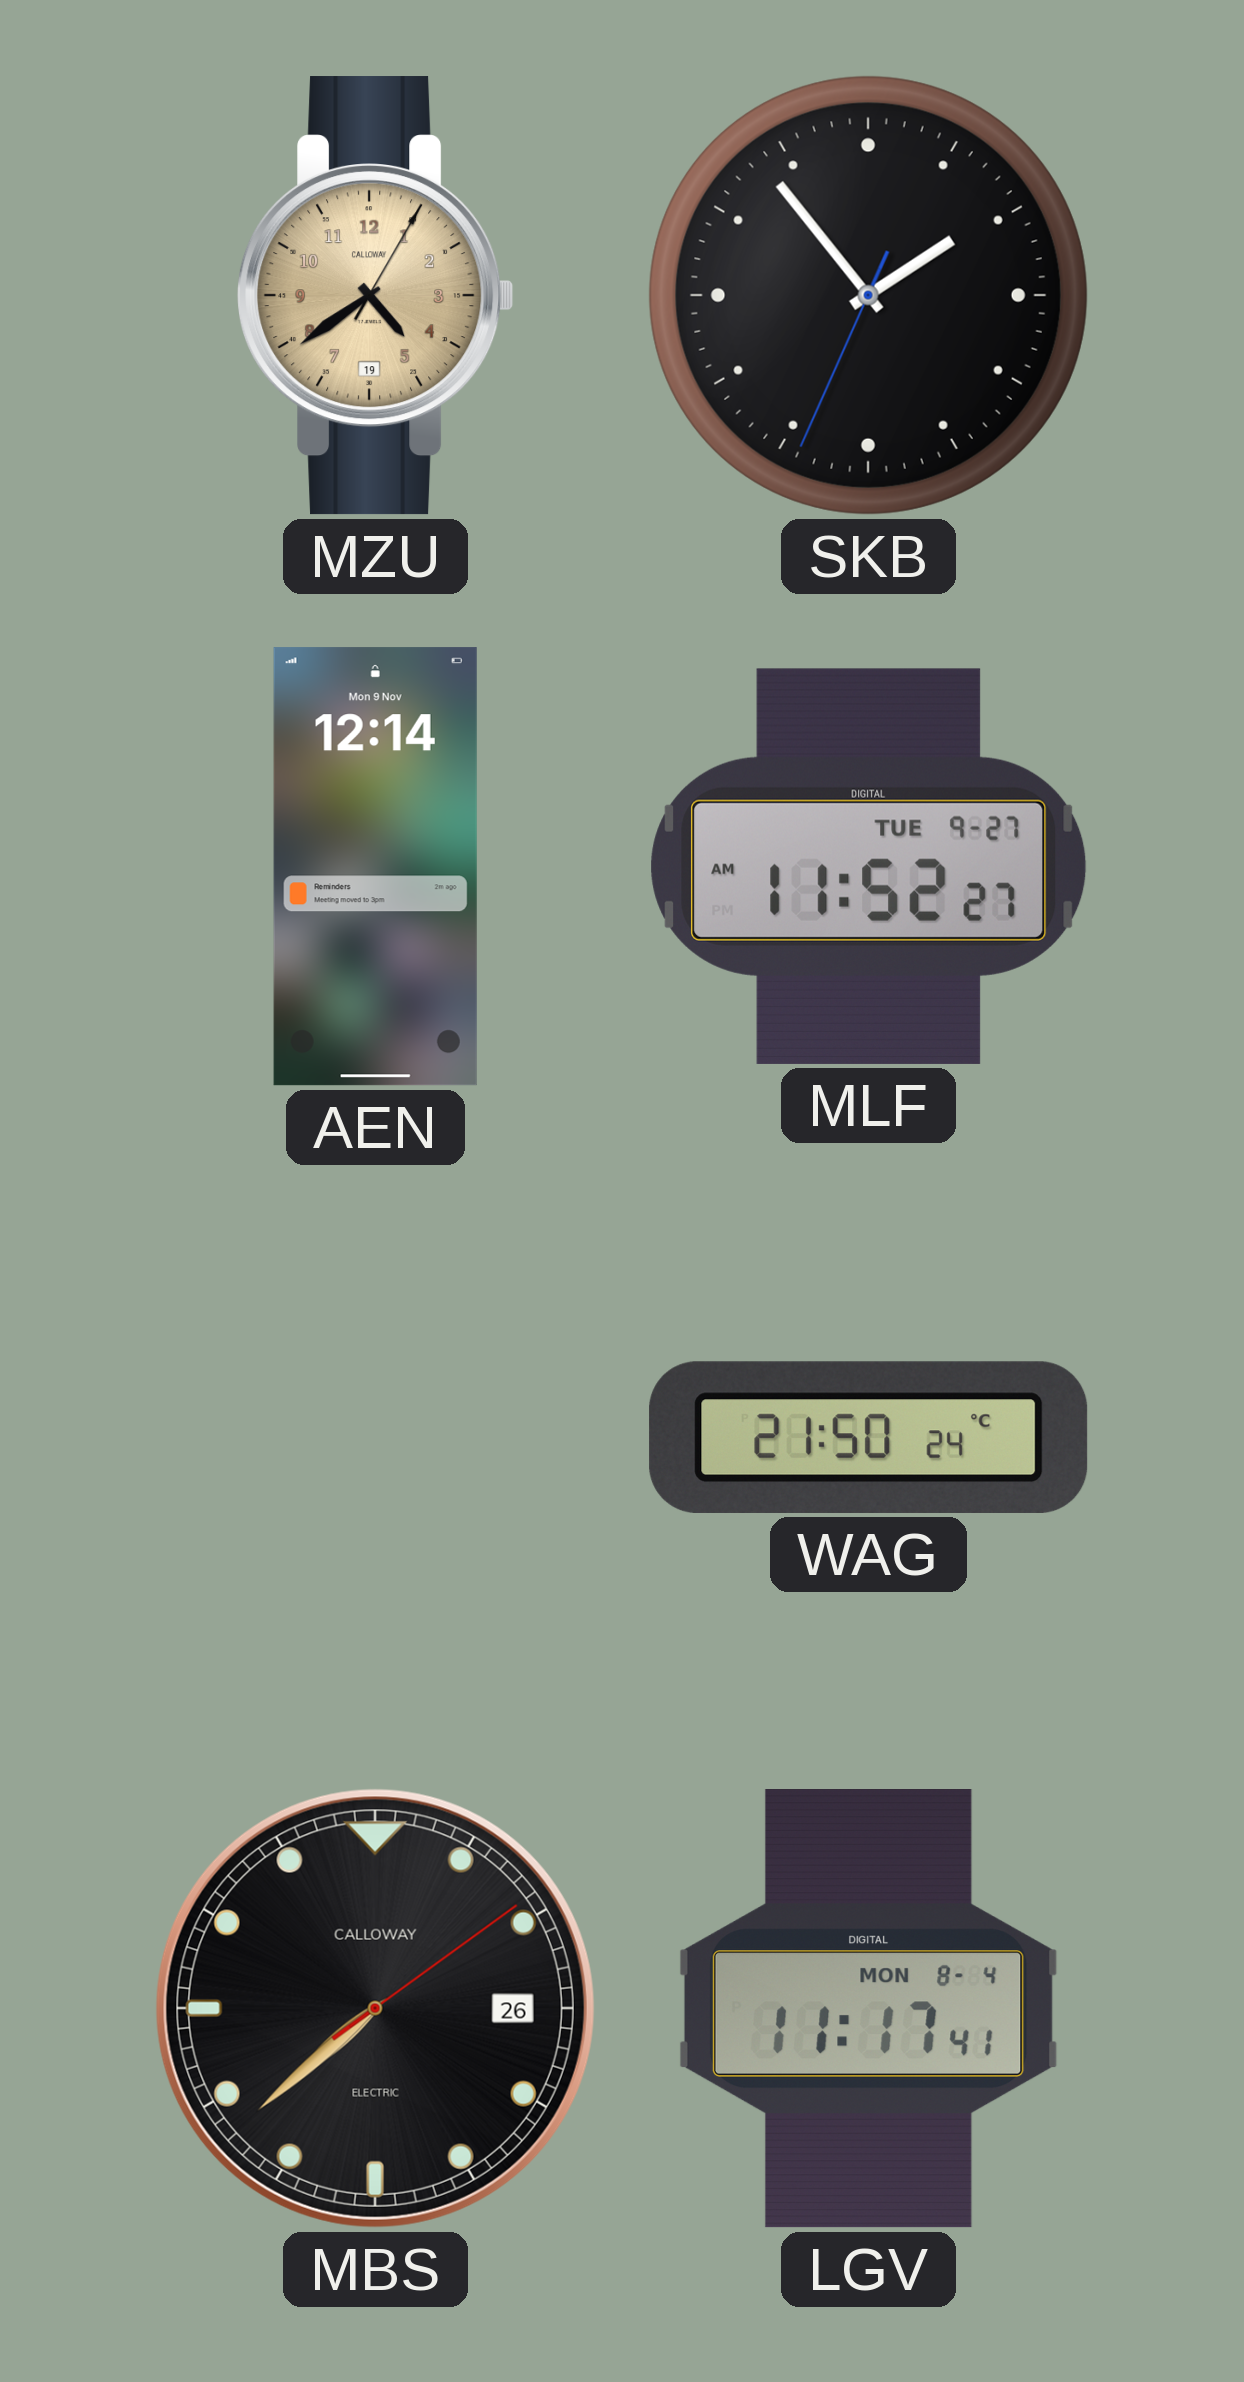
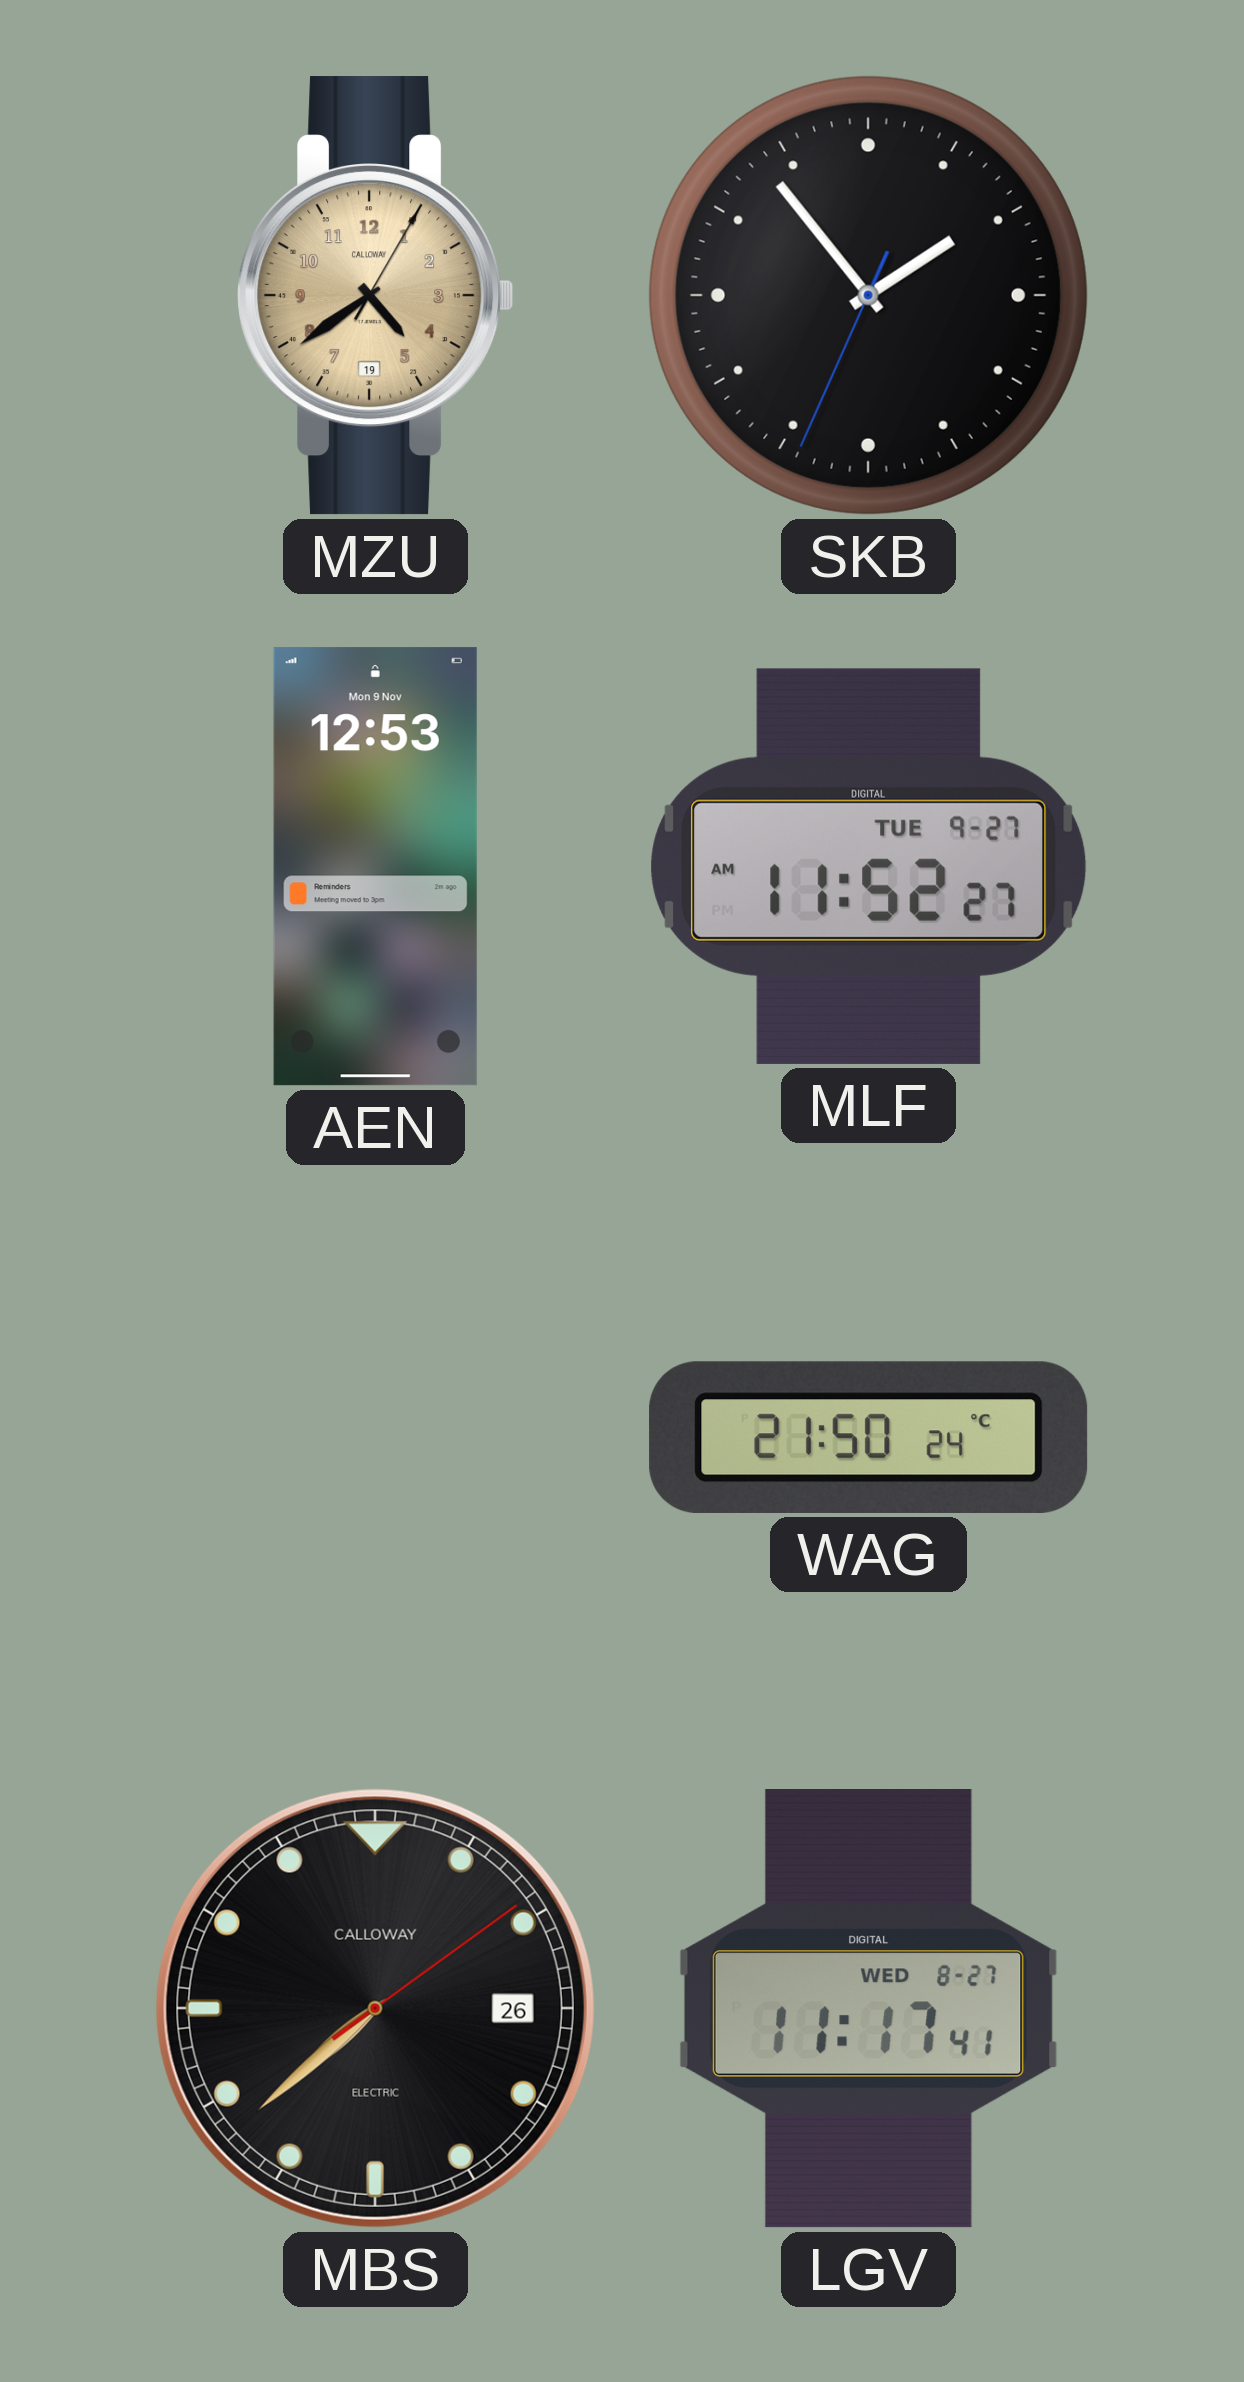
AEN: 12:14 -> 12:53
LGV date: MON 8-4 -> WED 8-27
